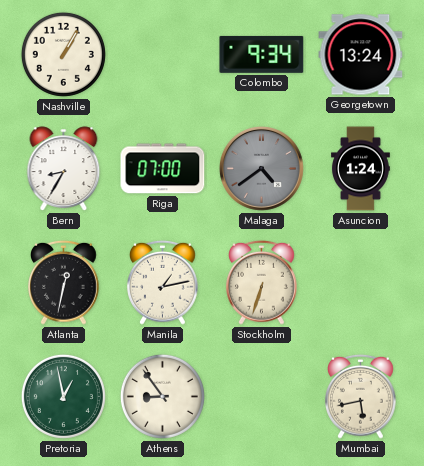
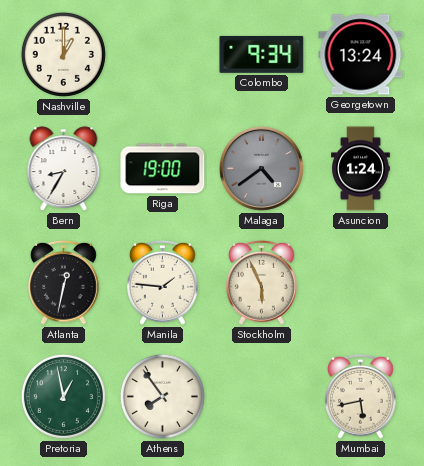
Nashville: 1:05 -> 1:00
Riga: 07:00 -> 19:00
Manila: 1:13 -> 1:46
Stockholm: 6:33 -> 5:56
Athens: 8:54 -> 7:54
